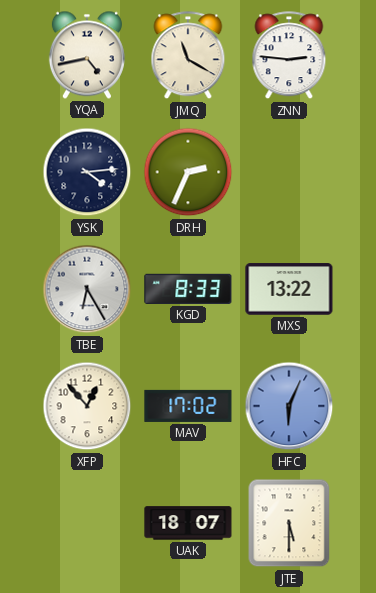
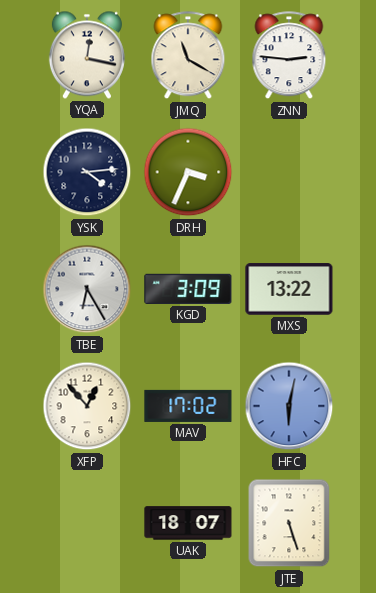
YQA: 4:43 -> 12:17
DRH: 2:34 -> 3:34
KGD: 8:33 -> 3:09
HFC: 6:04 -> 6:02
JTE: 5:30 -> 5:27
